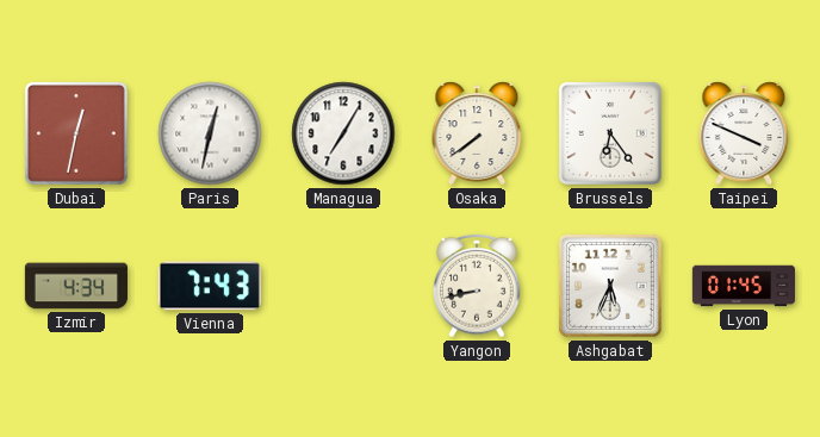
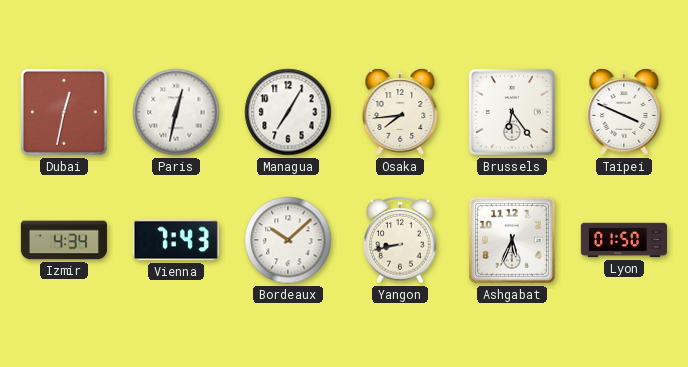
Osaka: 7:39 -> 7:44
Bordeaux: none -> 10:08
Lyon: 01:45 -> 01:50
